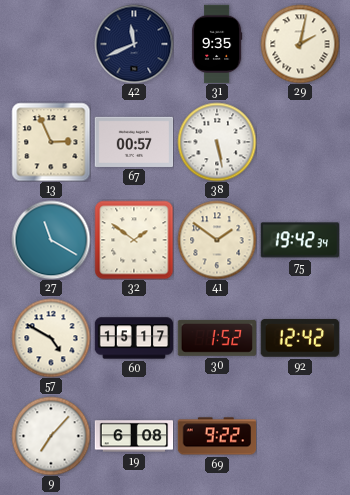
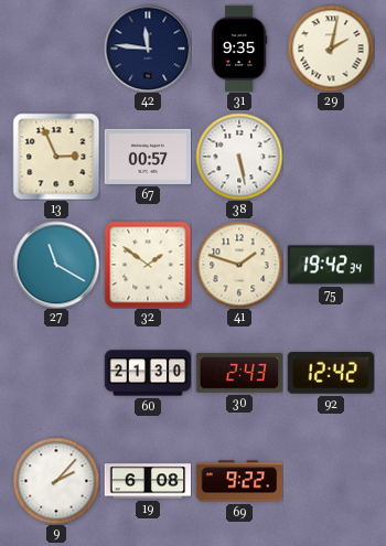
42: 11:41 -> 11:46
41: 1:51 -> 1:48
57: 4:50 -> none
60: 15:17 -> 21:30
30: 1:52 -> 2:43
9: 7:07 -> 2:07
